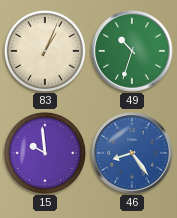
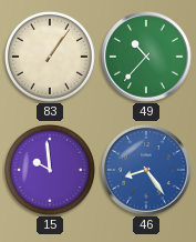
83: 1:04 -> 1:06
49: 10:33 -> 10:37
